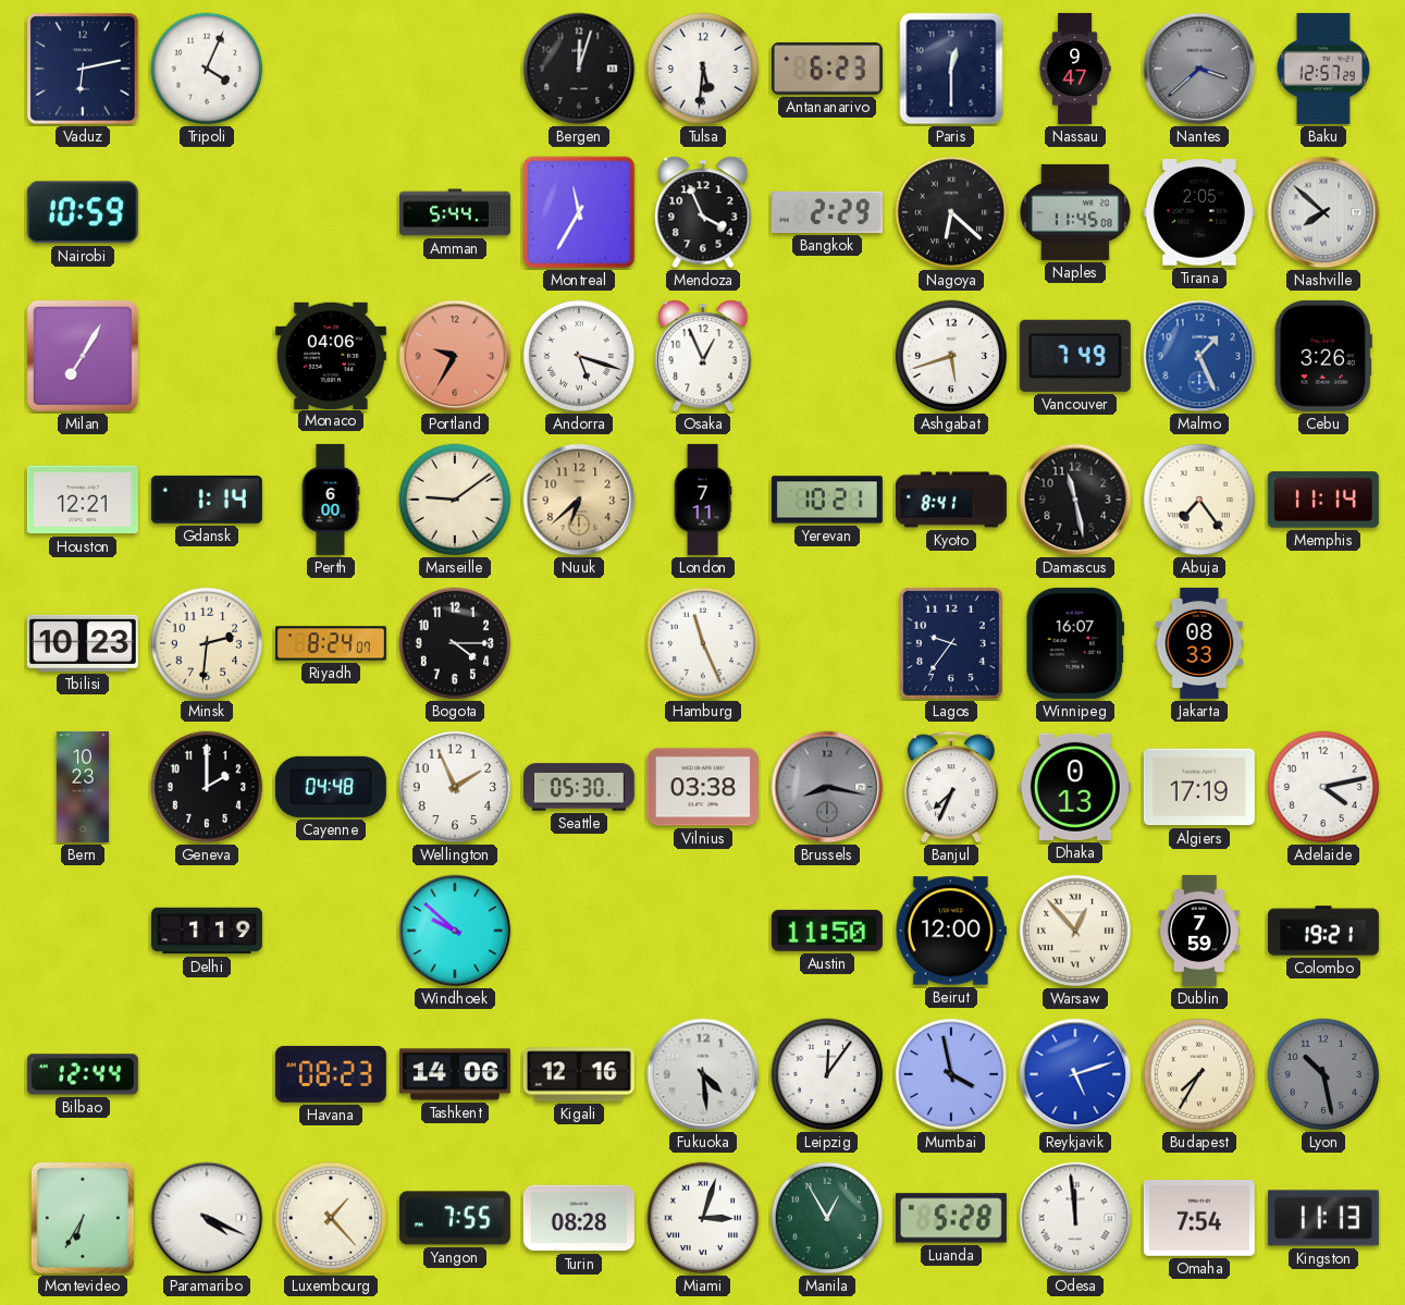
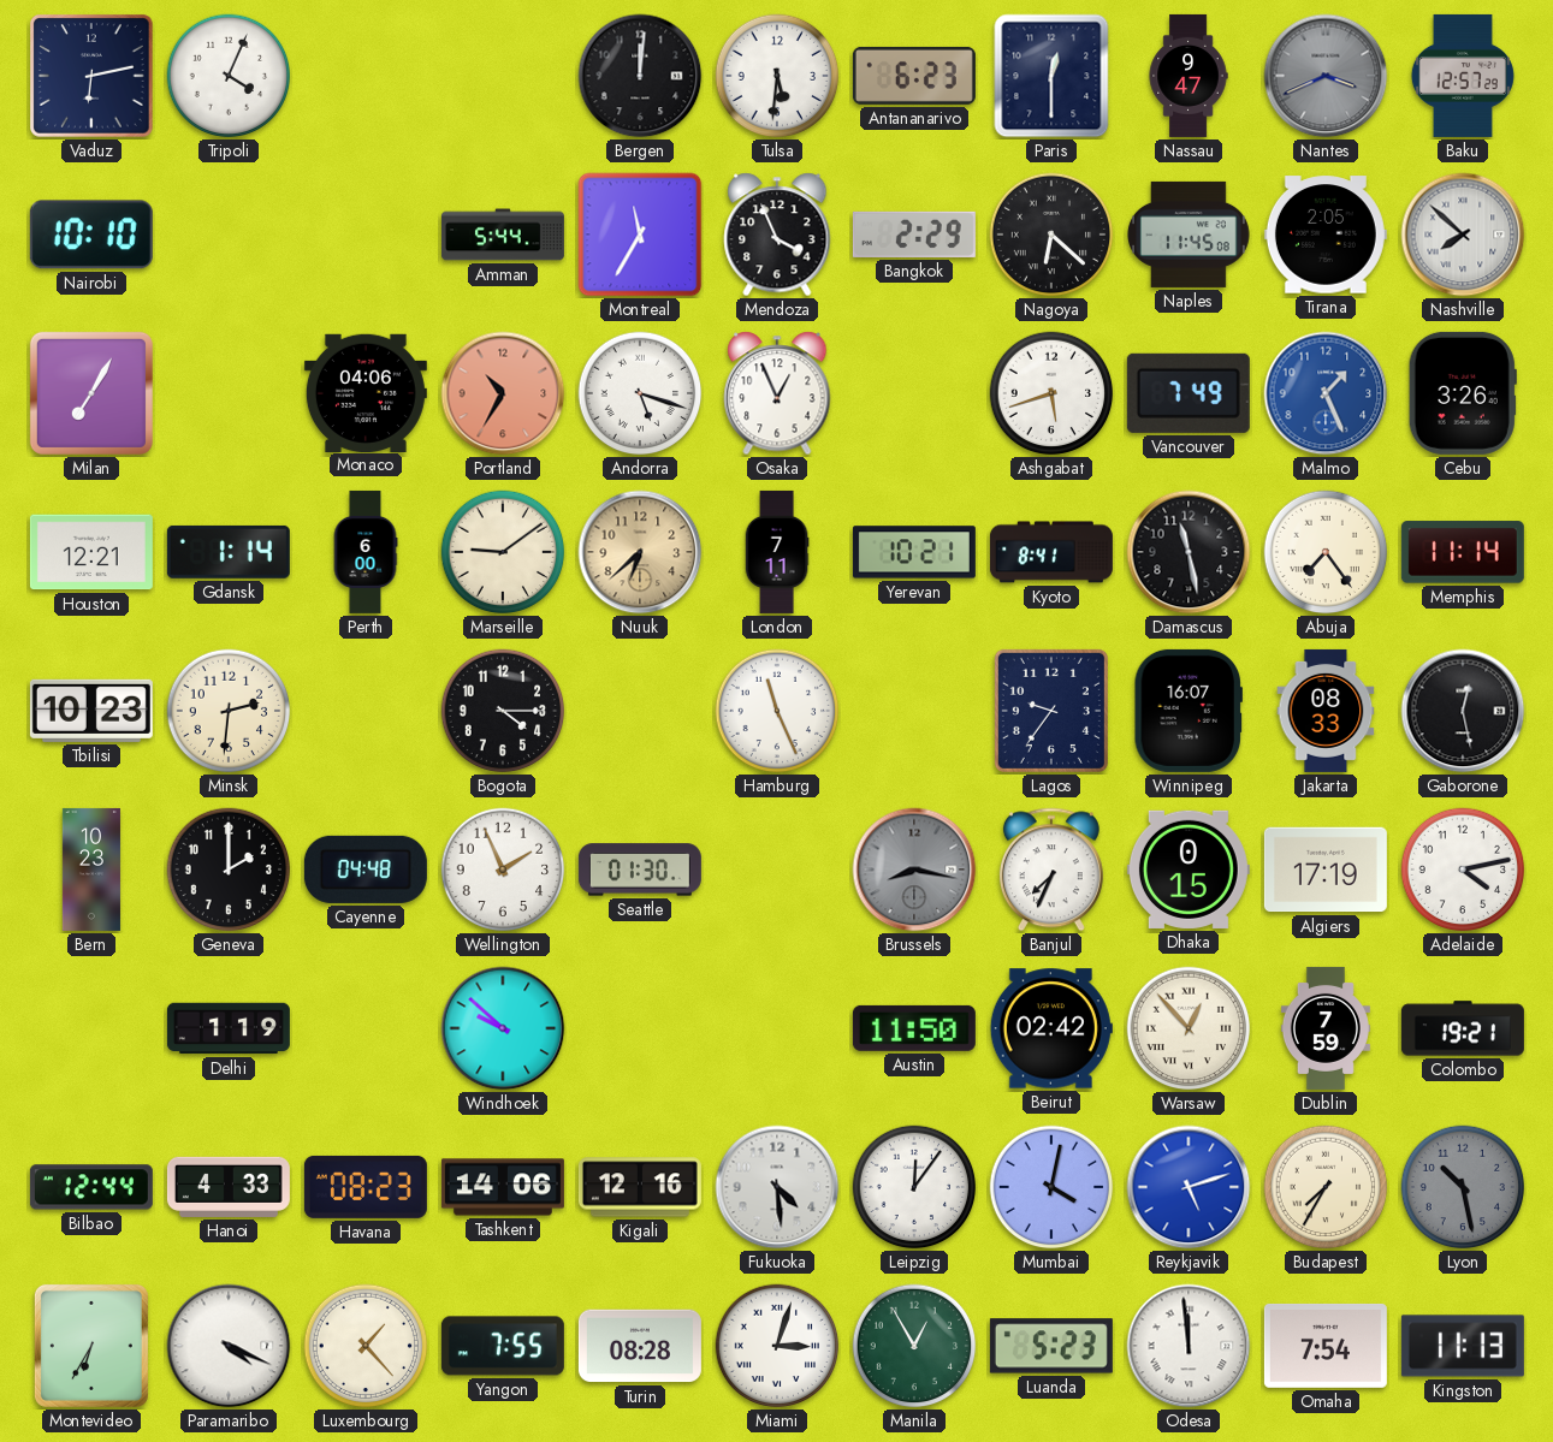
Bergen: 12:03 -> 12:01
Nantes: 3:38 -> 3:41
Nairobi: 10:59 -> 10:10
Portland: 9:35 -> 10:35
Riyadh: 8:24 -> none
Gaborone: none -> 12:28
Seattle: 05:30 -> 01:30
Vilnius: 03:38 -> none
Dhaka: 0:13 -> 0:15
Beirut: 12:00 -> 02:42
Hanoi: none -> 4:33
Mumbai: 3:58 -> 4:02
Luanda: 5:28 -> 5:23
